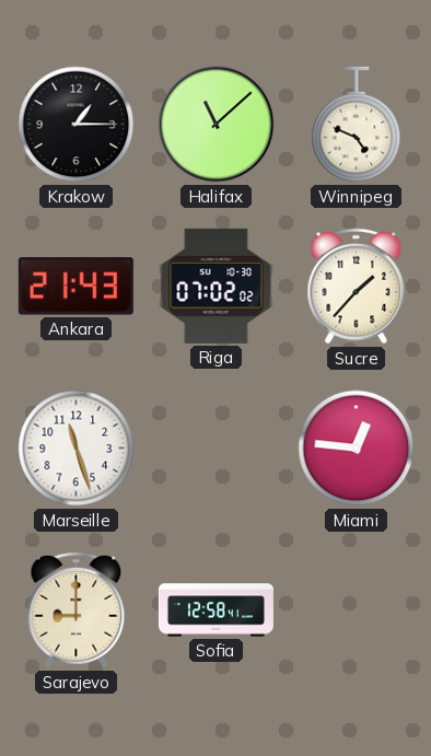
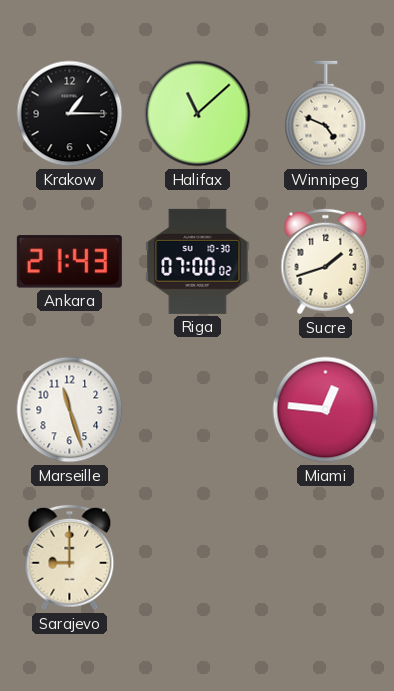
Riga: 07:02 -> 07:00
Sucre: 1:37 -> 1:42
Sofia: 12:58 -> none
